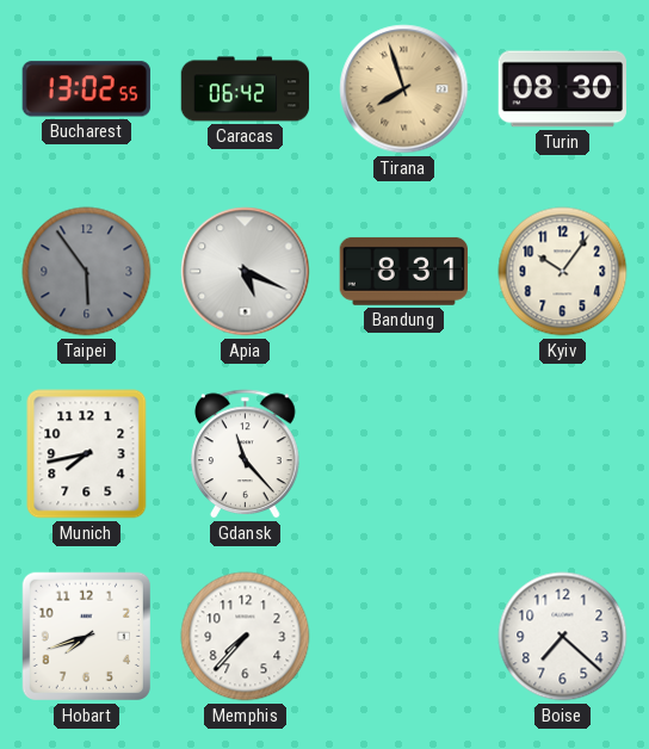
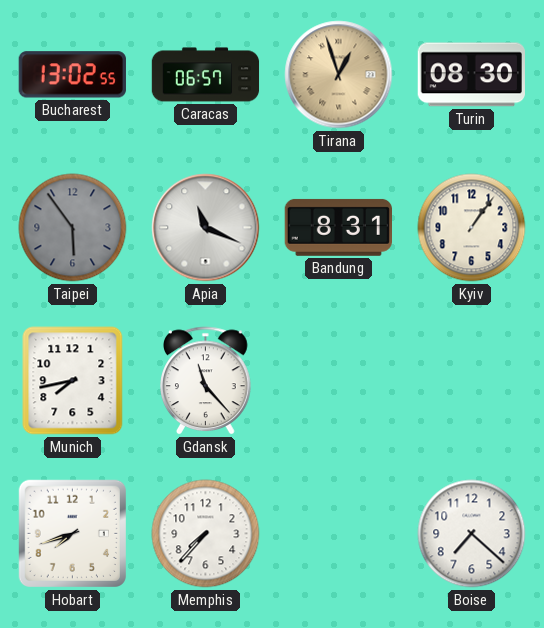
Caracas: 06:42 -> 06:57
Tirana: 7:57 -> 12:57
Apia: 5:19 -> 11:19
Kyiv: 10:06 -> 1:06
